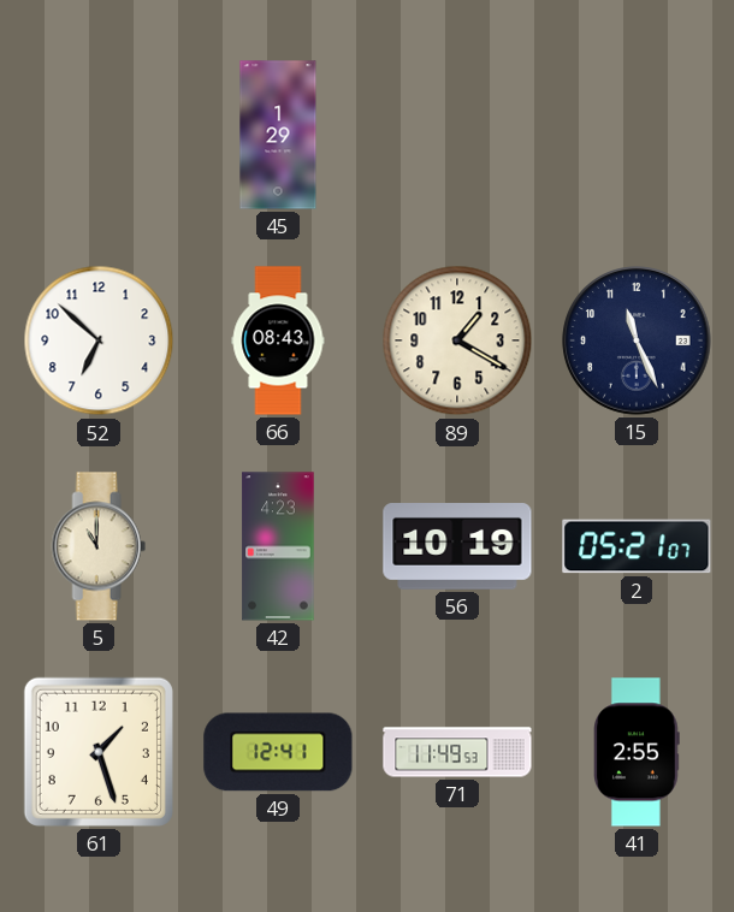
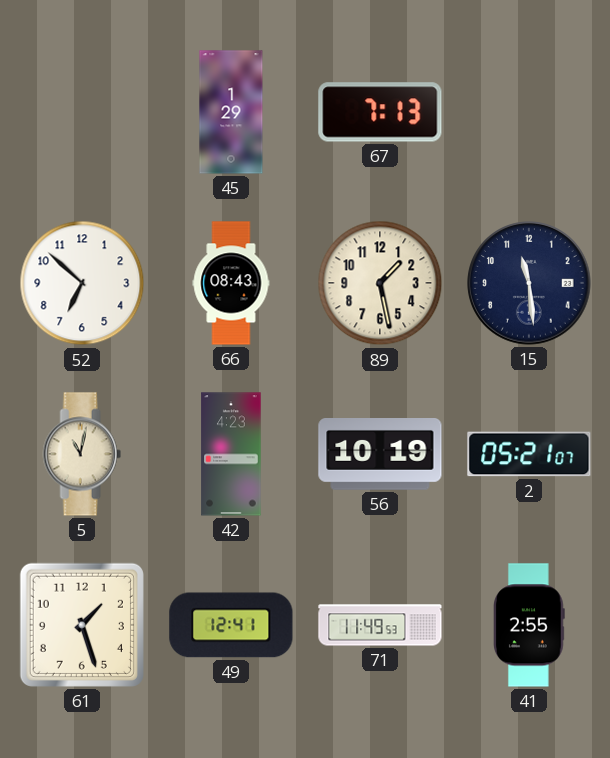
67: none -> 7:13
89: 1:20 -> 1:28
15: 11:26 -> 11:29
5: 11:00 -> 11:02
